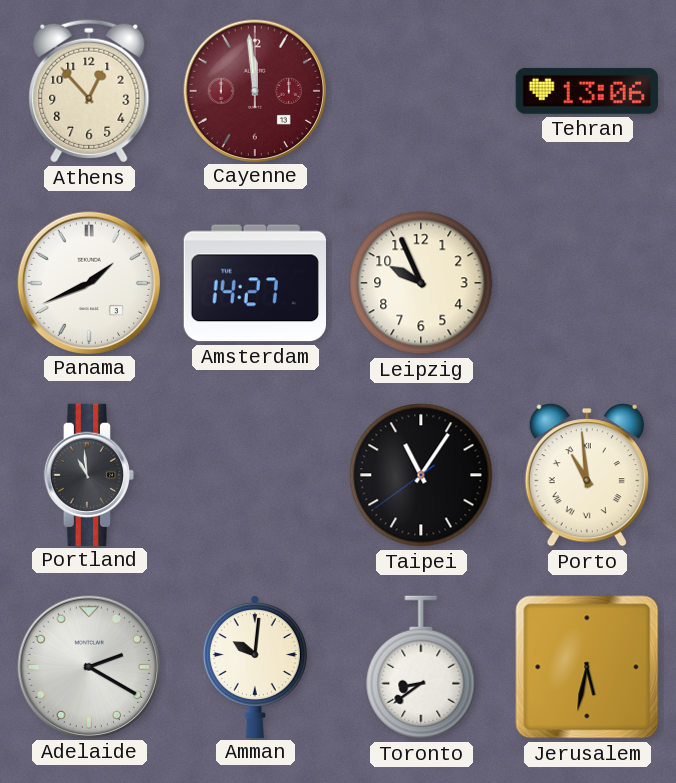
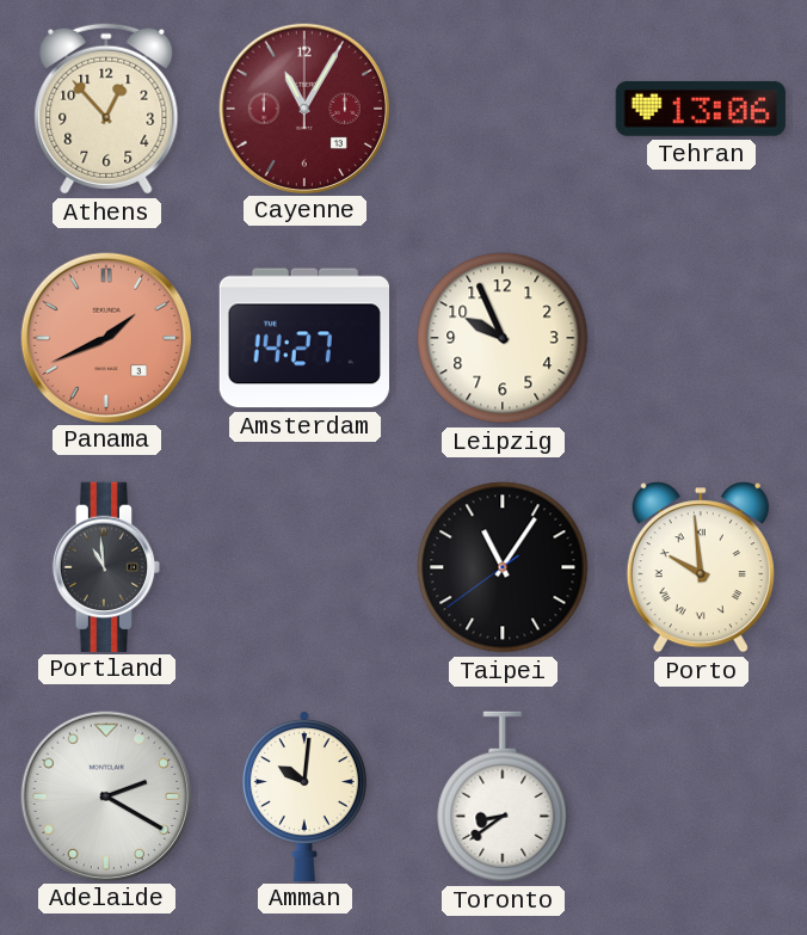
Cayenne: 11:59 -> 11:05
Panama dial: white -> salmon
Porto: 10:59 -> 9:59
Jerusalem: 5:32 -> none
